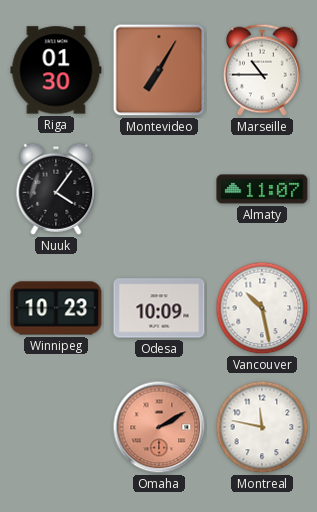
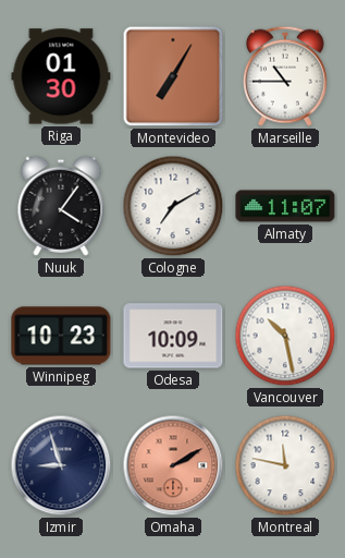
Cologne: none -> 7:10
Izmir: none -> 8:57
